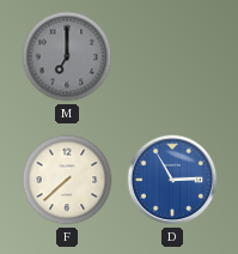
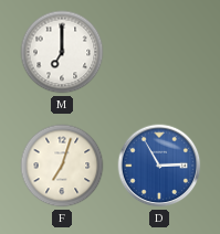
M dial: grey -> white
F: 7:38 -> 7:03
